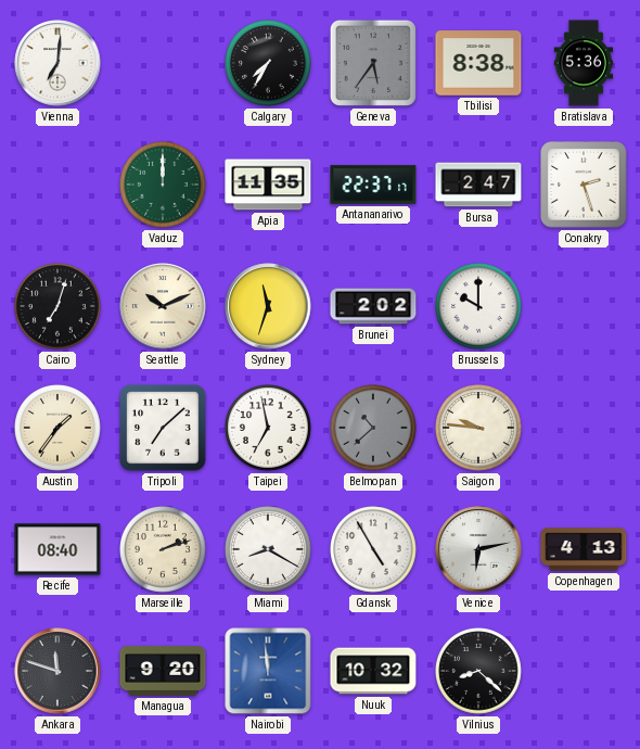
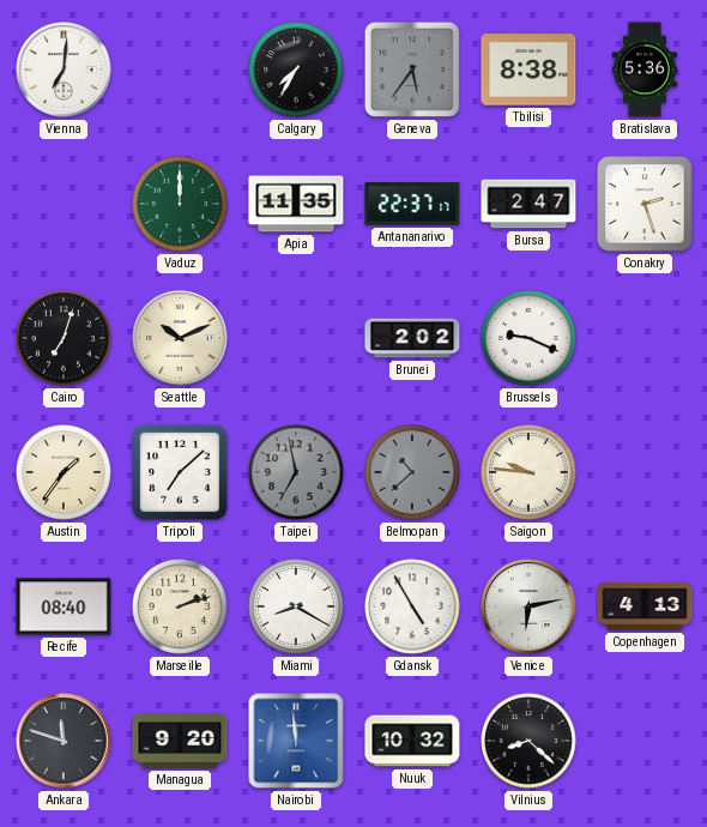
Sydney: 11:33 -> none
Brussels: 10:00 -> 9:19
Taipei dial: white -> grey
